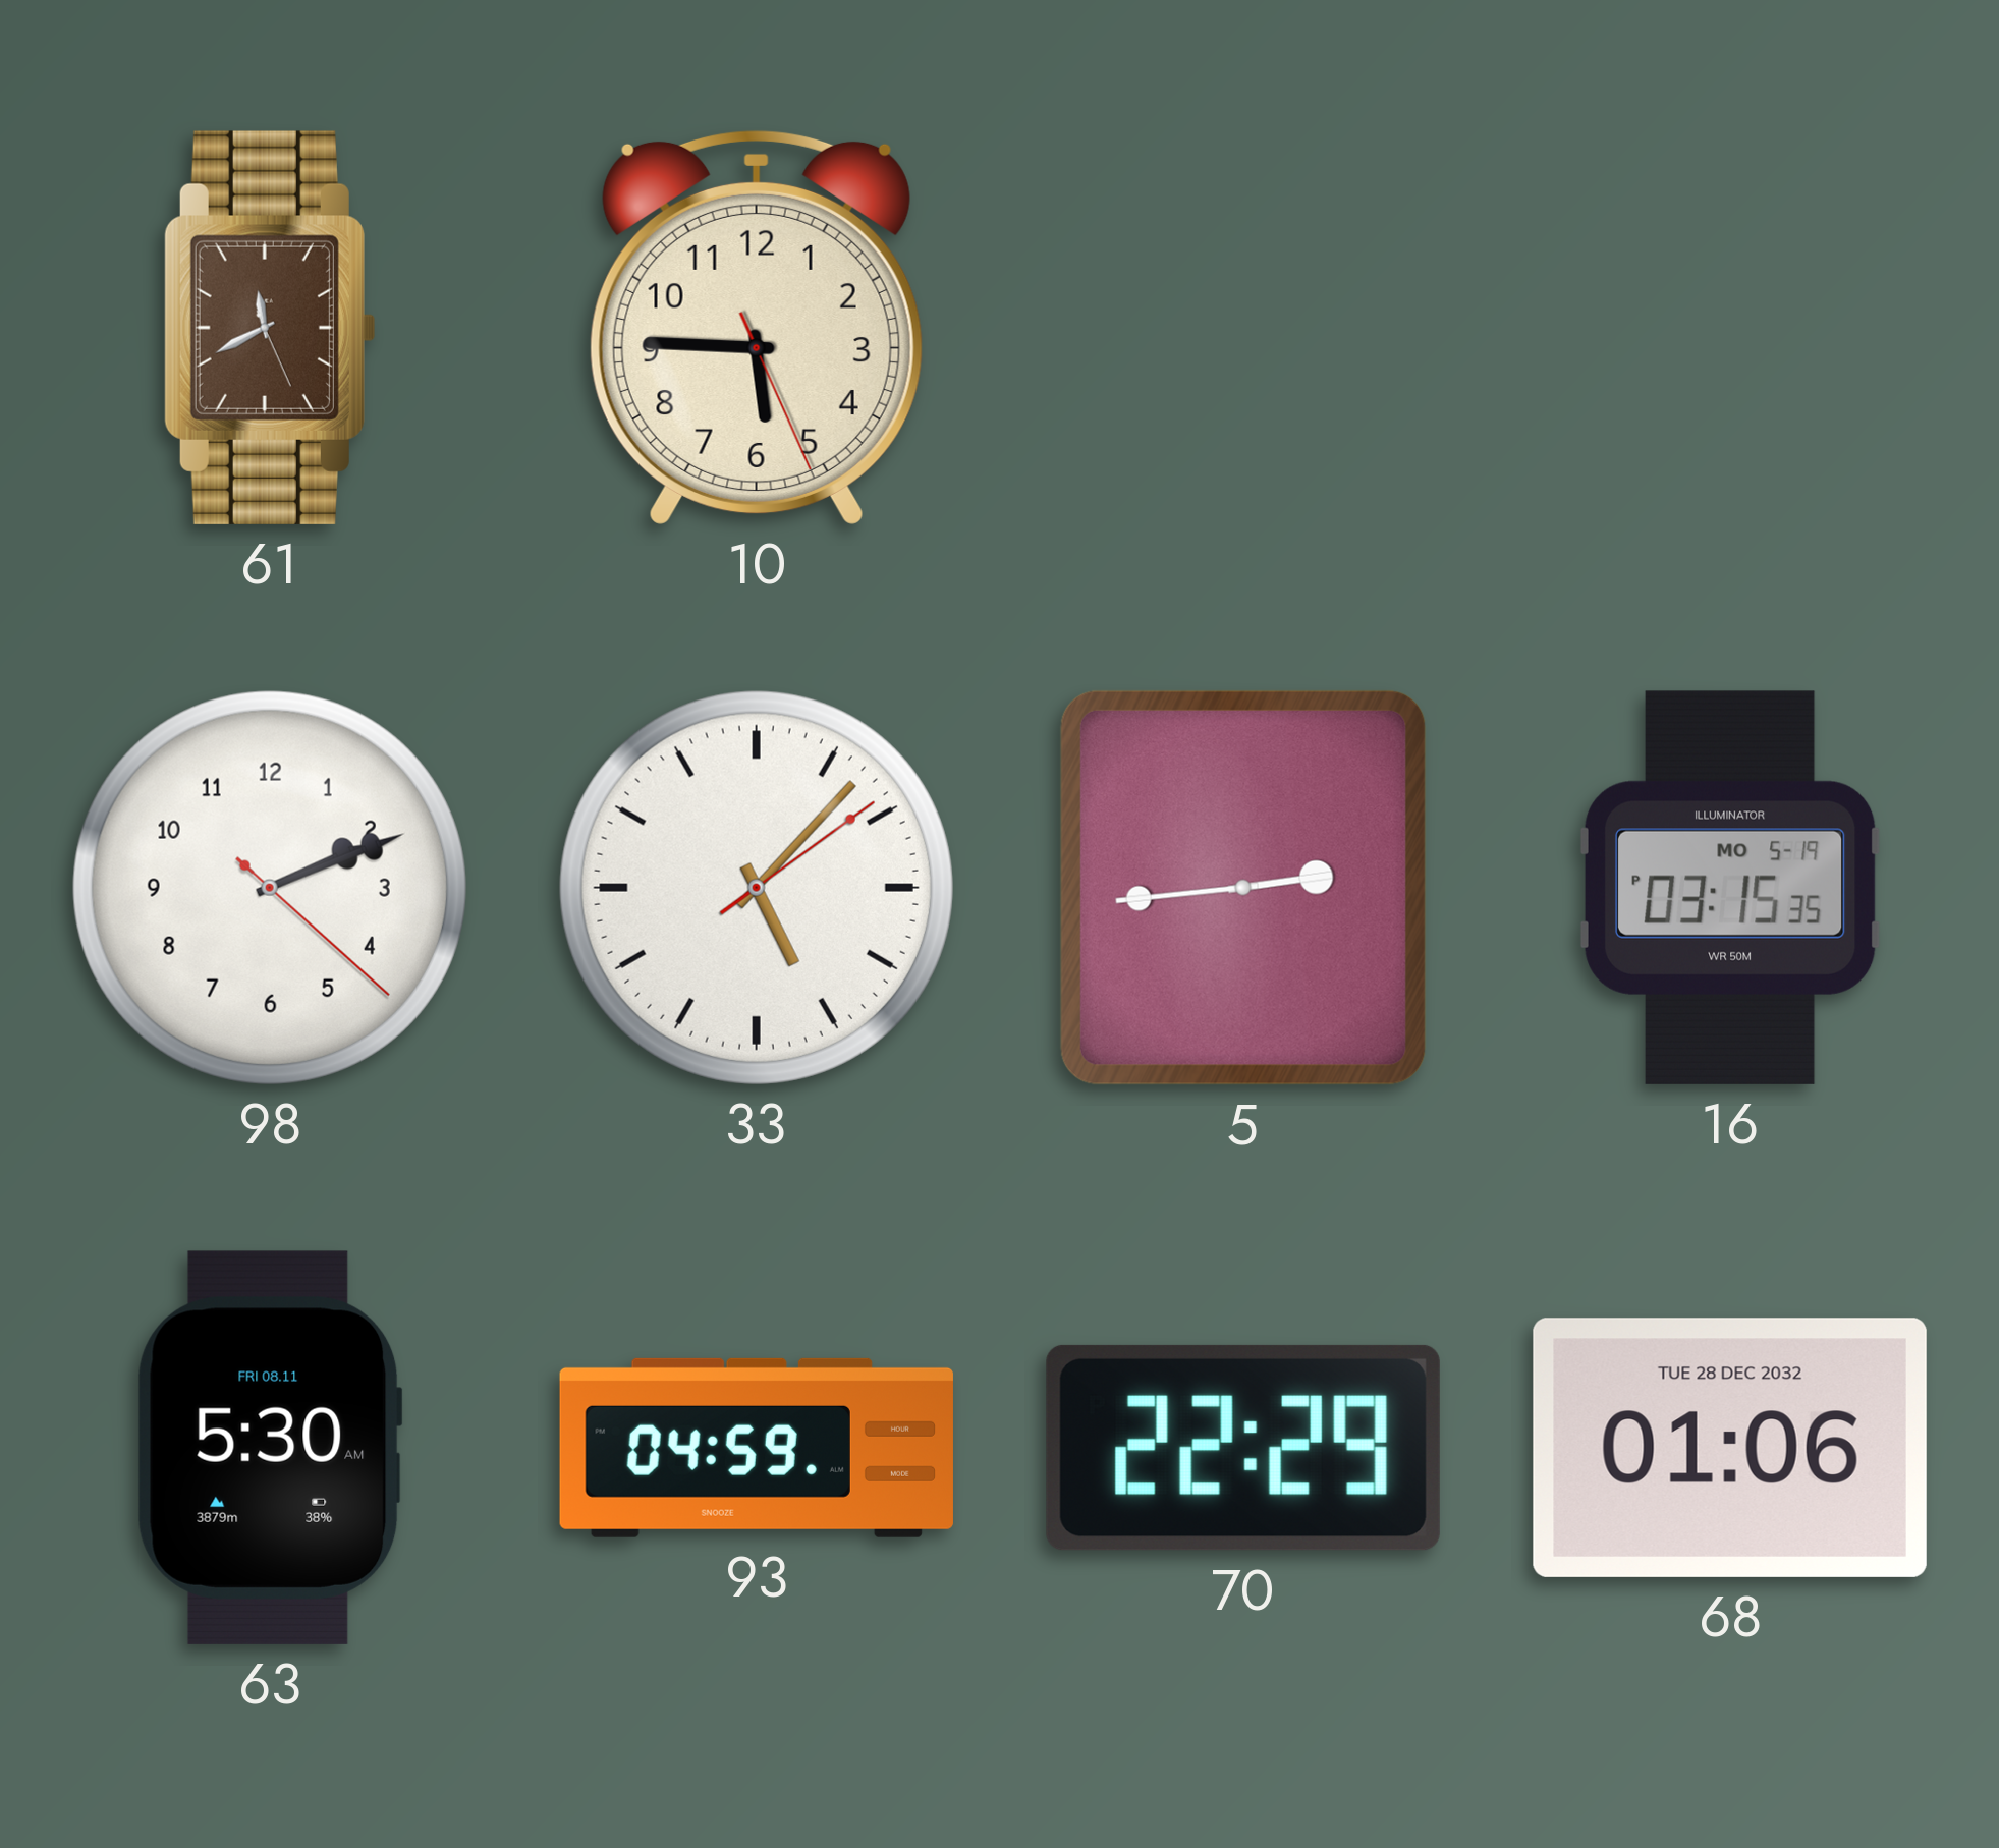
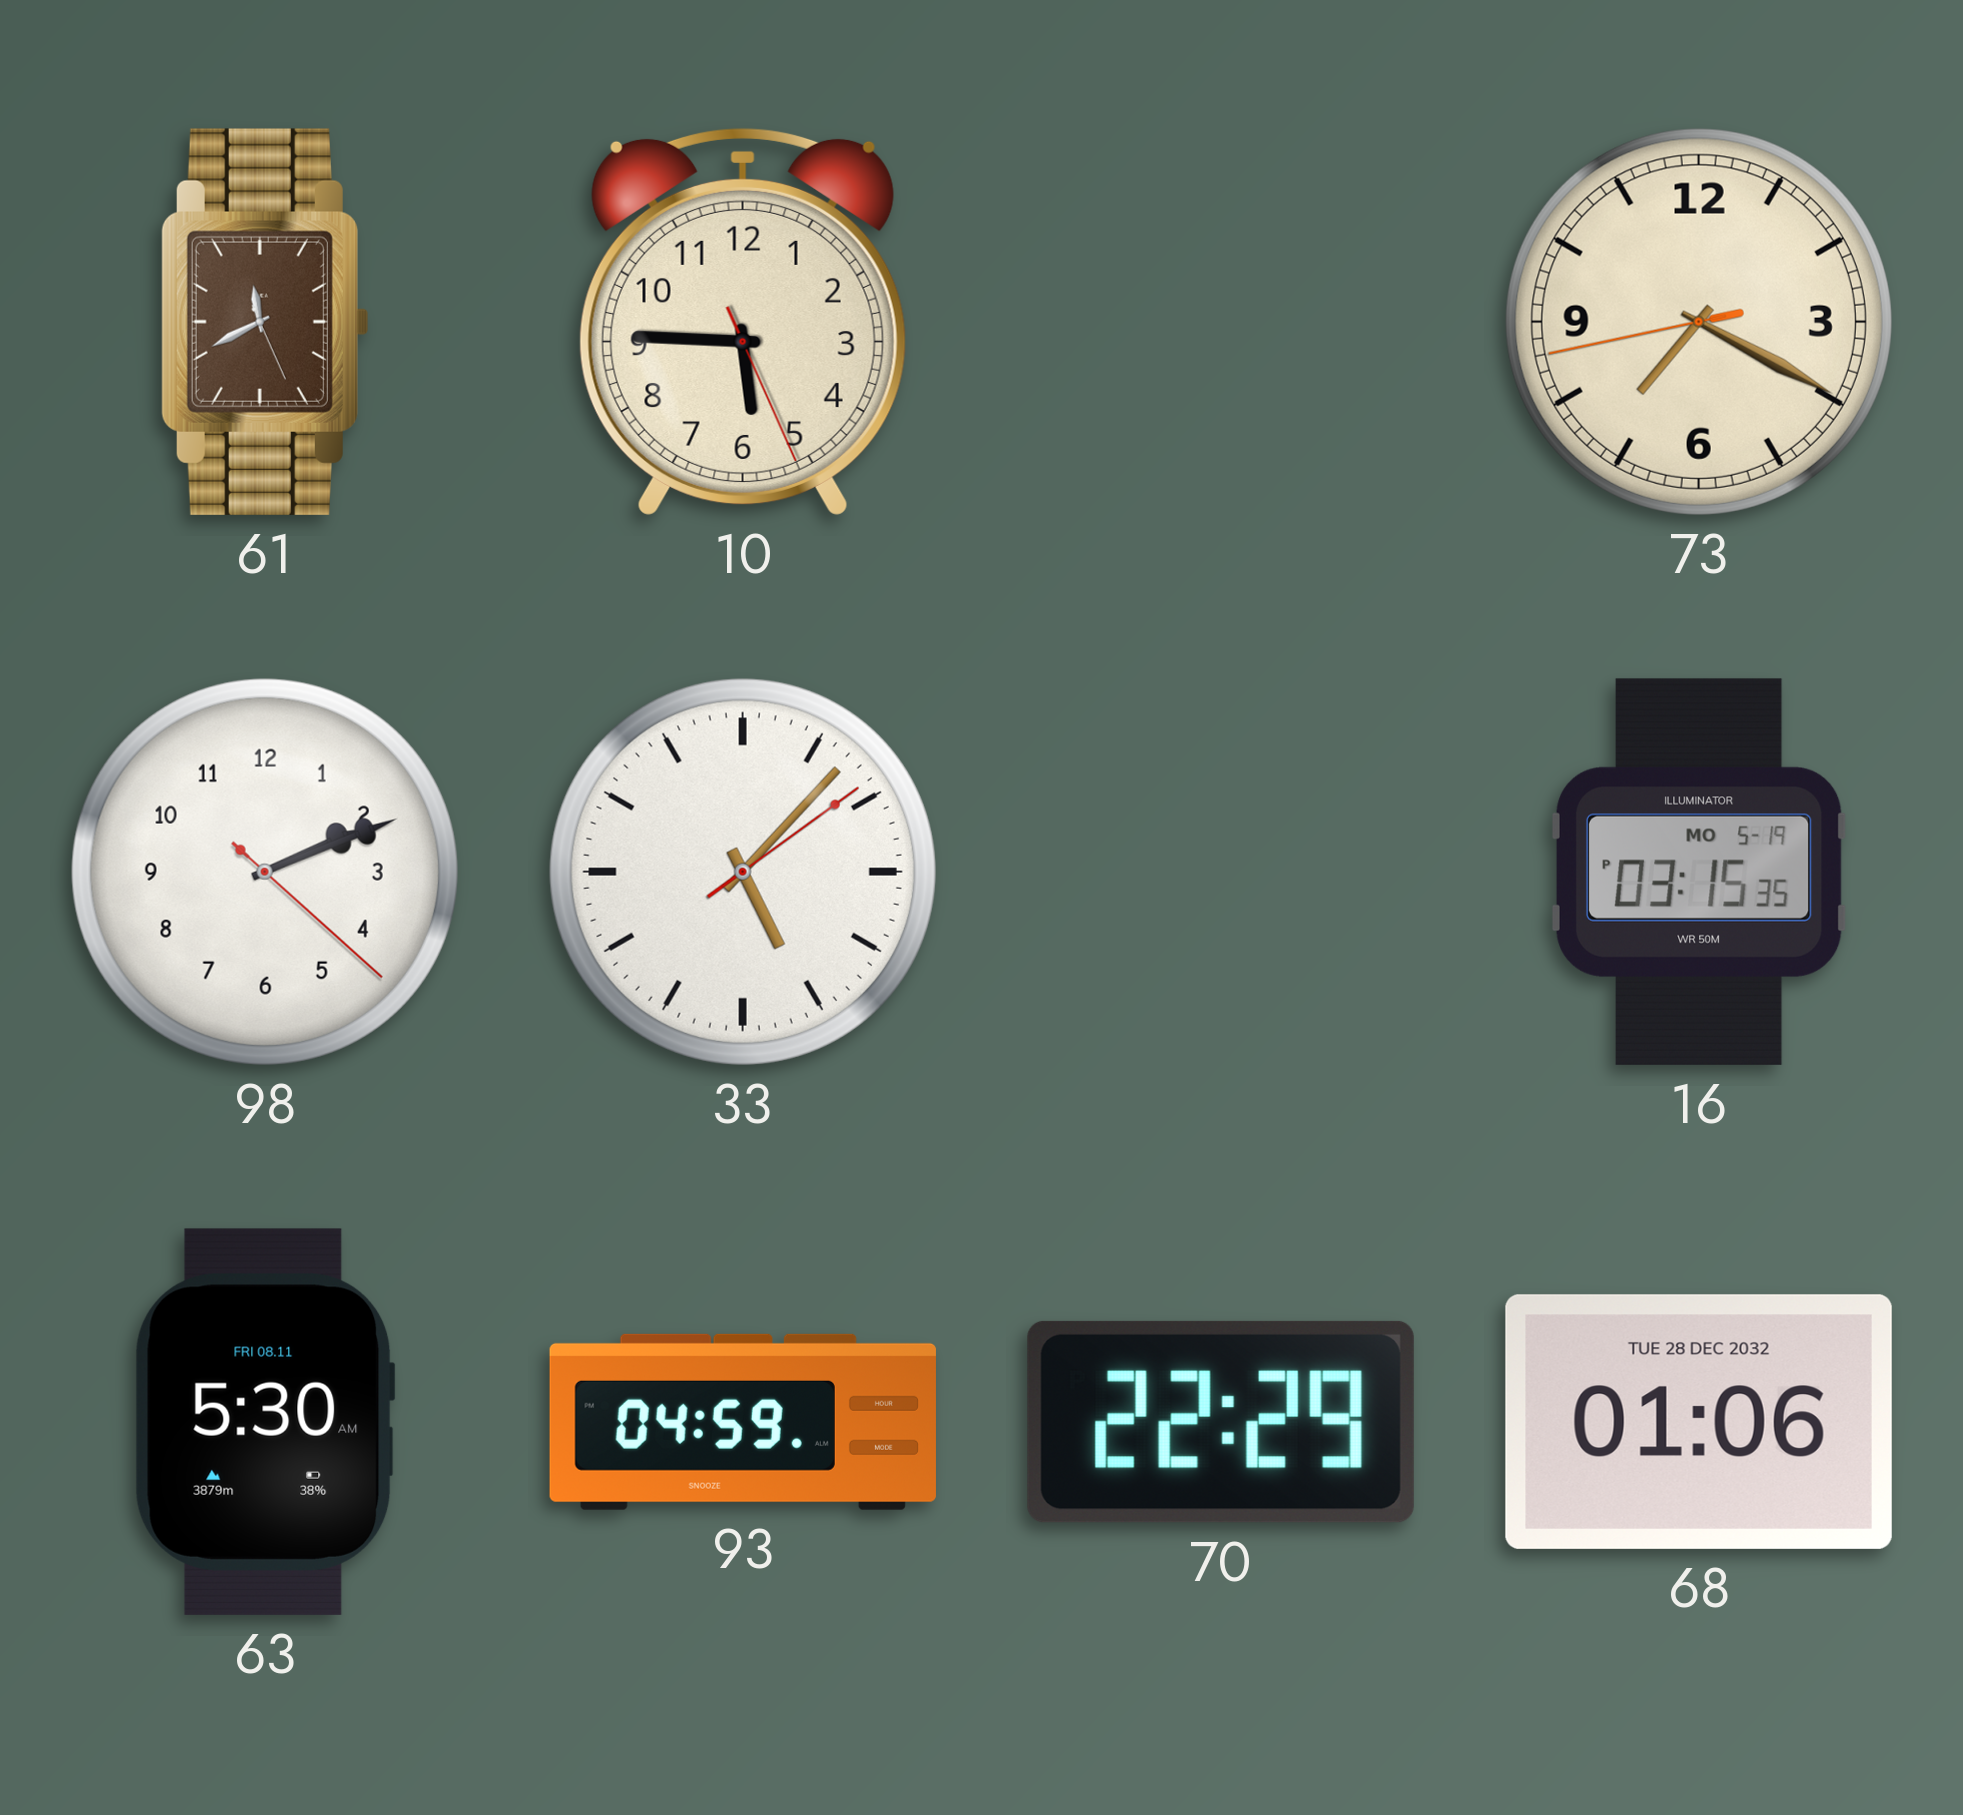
73: none -> 7:19
5: 2:44 -> none
